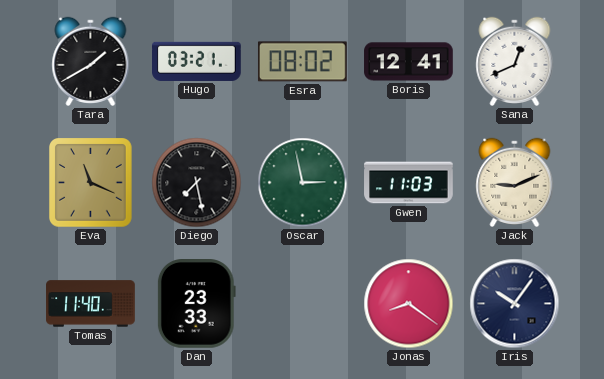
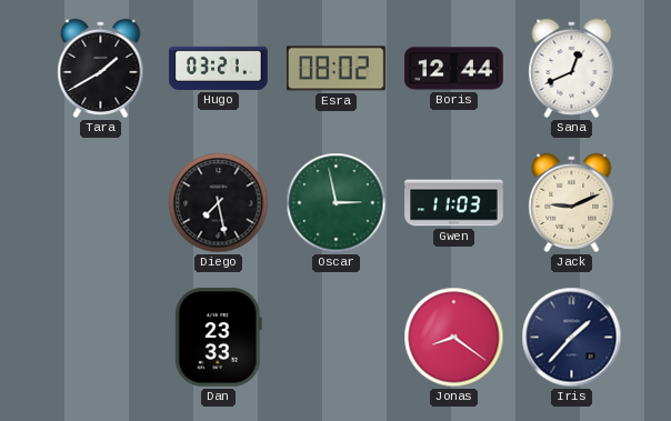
Boris: 12:41 -> 12:44
Eva: 11:19 -> none
Tomas: 11:40 -> none
Iris: 10:06 -> 1:37
